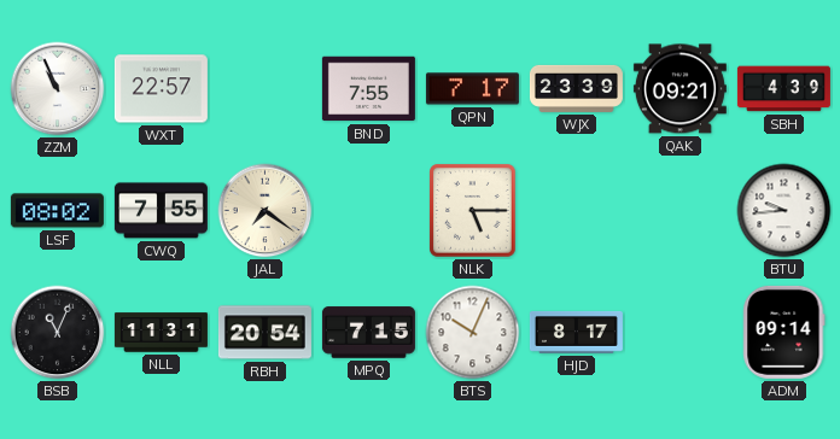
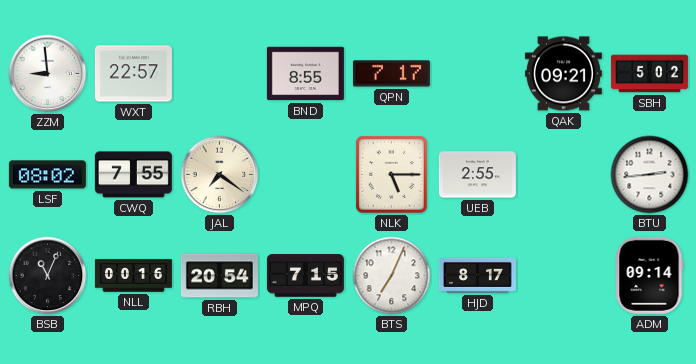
ZZM: 10:56 -> 8:59
BND: 7:55 -> 8:55
WJX: 23:39 -> none
SBH: 4:39 -> 5:02
UEB: none -> 2:55
BTU: 9:44 -> 2:44
NLL: 11:31 -> 00:16
BTS: 10:04 -> 7:04
